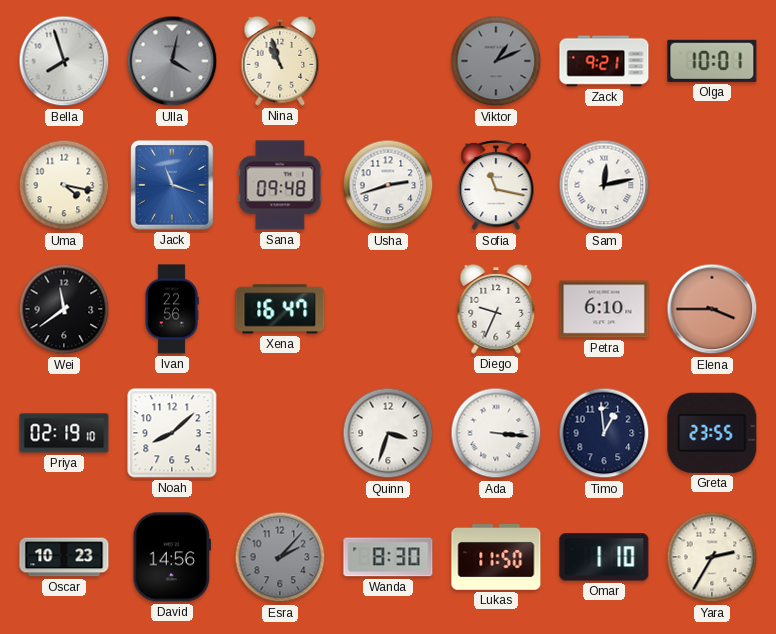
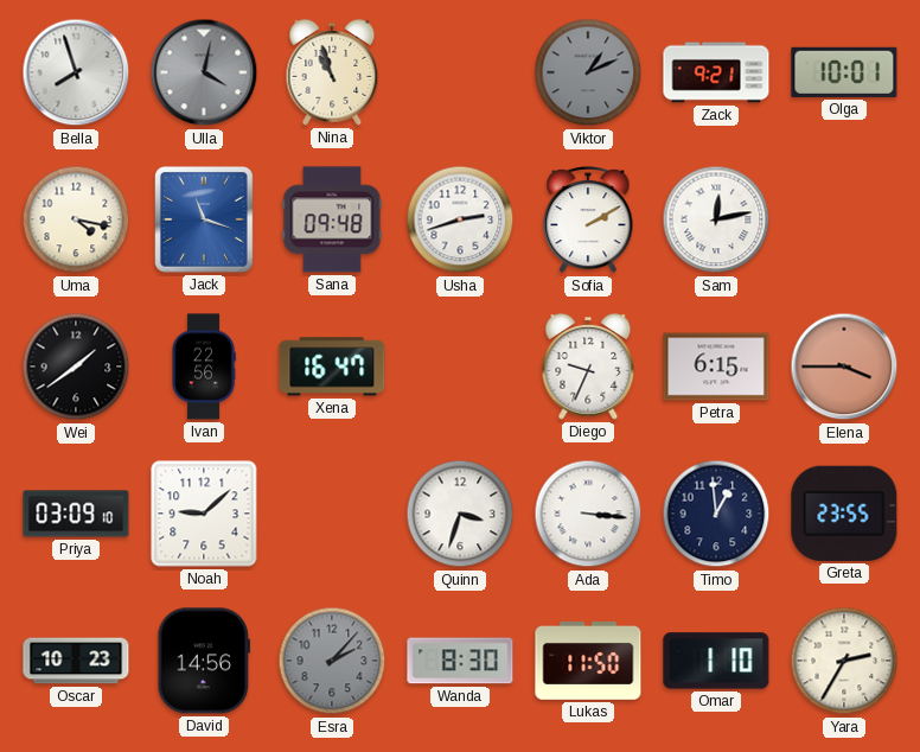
Sofia: 11:17 -> 2:10
Wei: 11:39 -> 1:39
Petra: 6:10 -> 6:15
Priya: 02:19 -> 03:09
Noah: 8:08 -> 9:08
